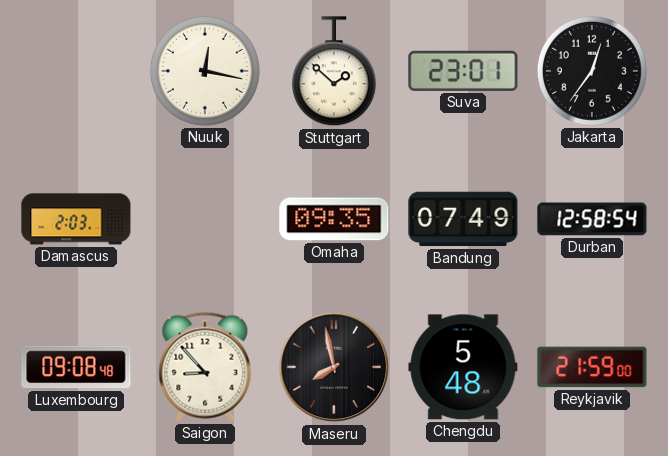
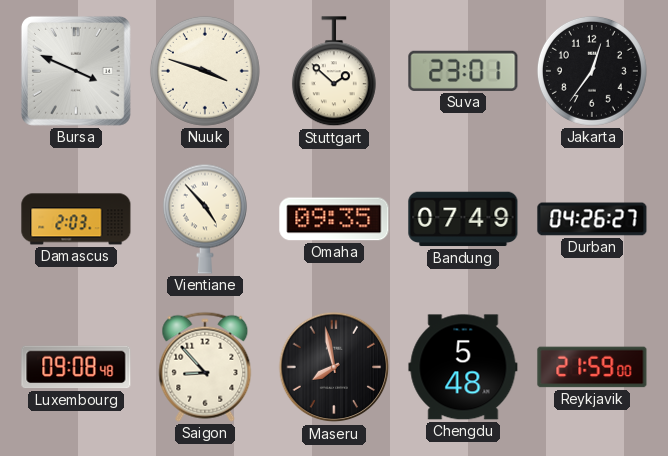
Bursa: none -> 3:49
Nuuk: 12:17 -> 3:48
Vientiane: none -> 4:53
Durban: 12:58 -> 04:26
